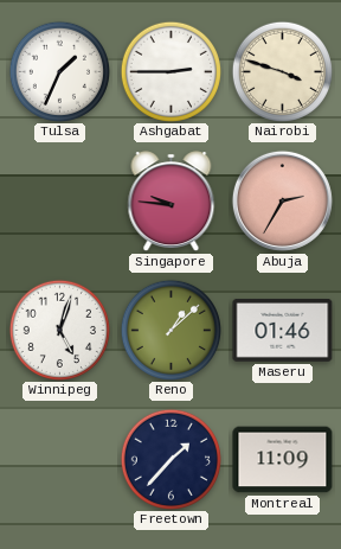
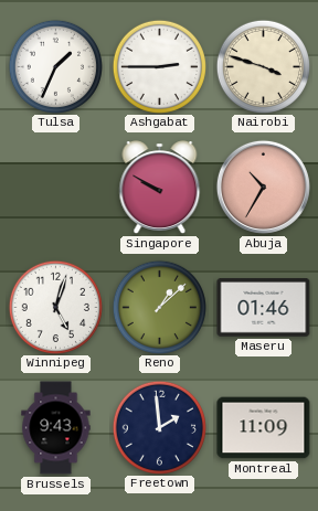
Singapore: 9:46 -> 9:50
Abuja: 2:35 -> 10:35
Brussels: none -> 9:43
Freetown: 1:37 -> 1:59
